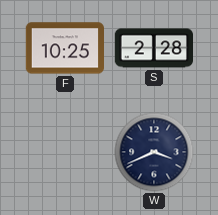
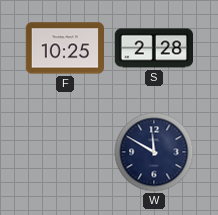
W: 3:41 -> 11:50
